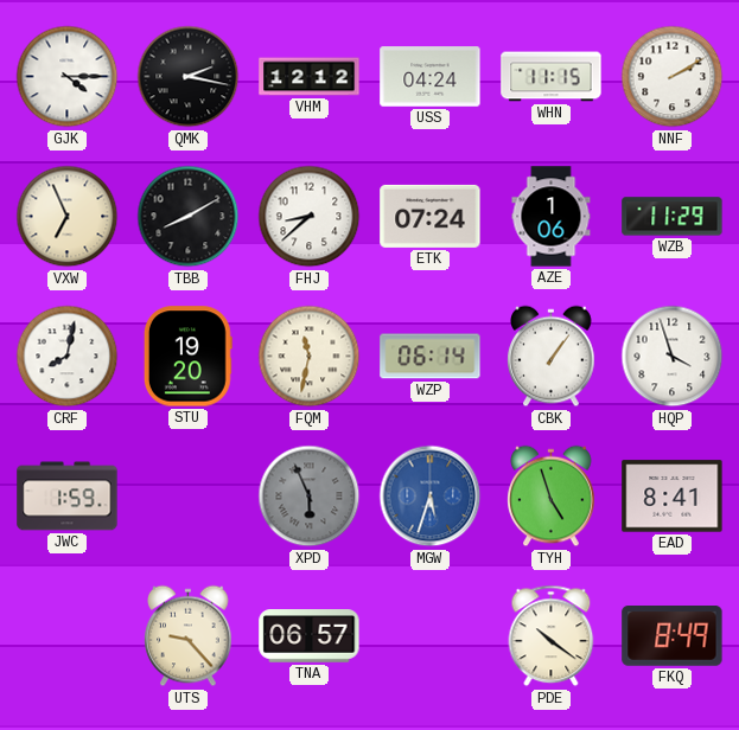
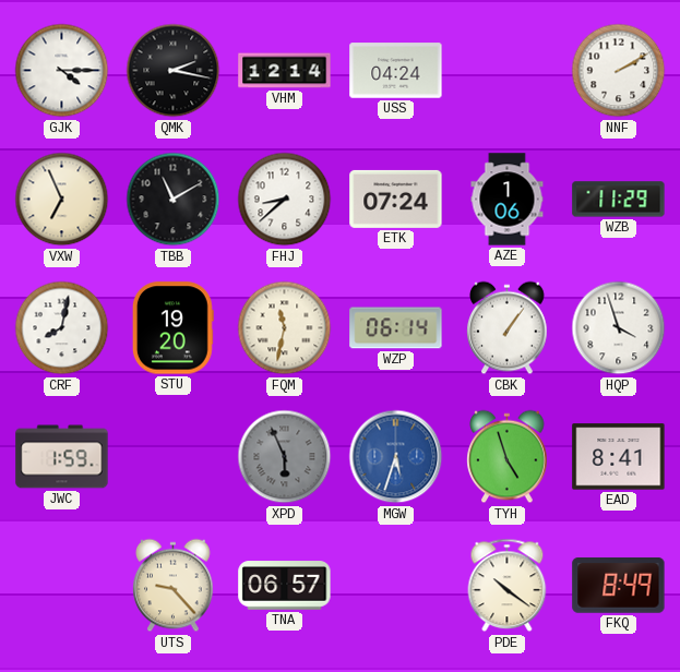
VHM: 12:12 -> 12:14
WHN: 11:15 -> none
TBB: 8:10 -> 11:10
